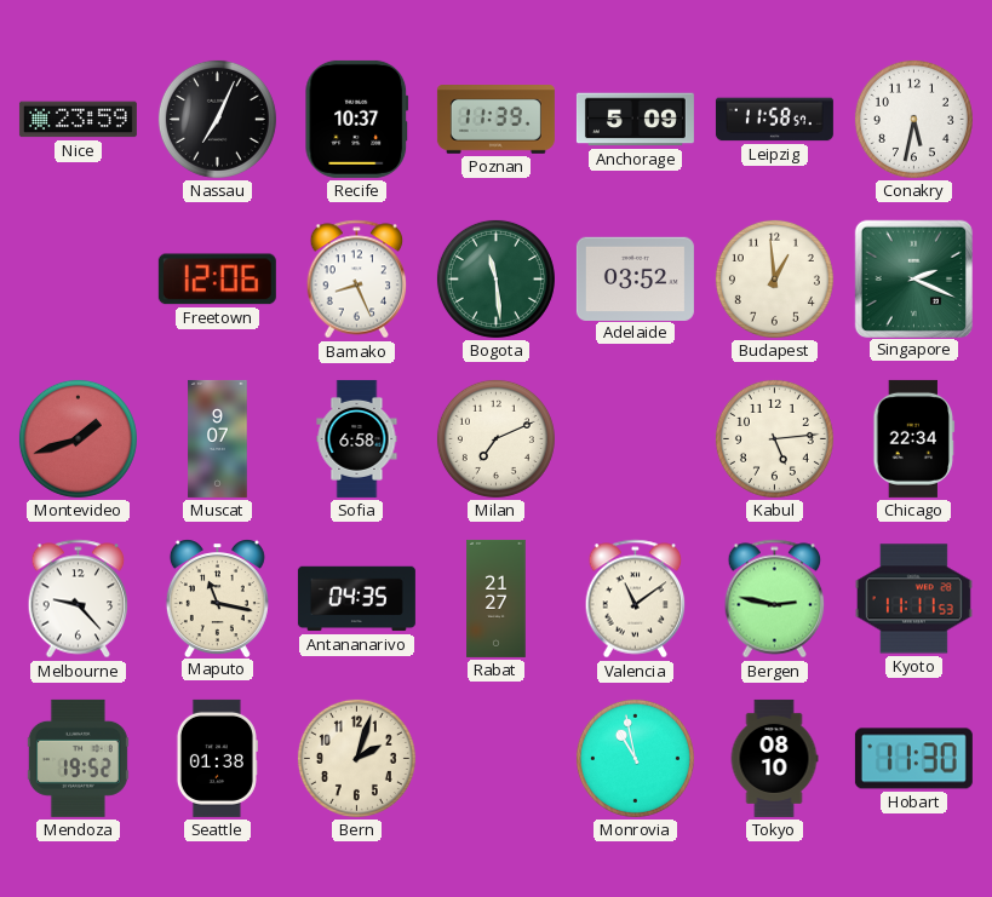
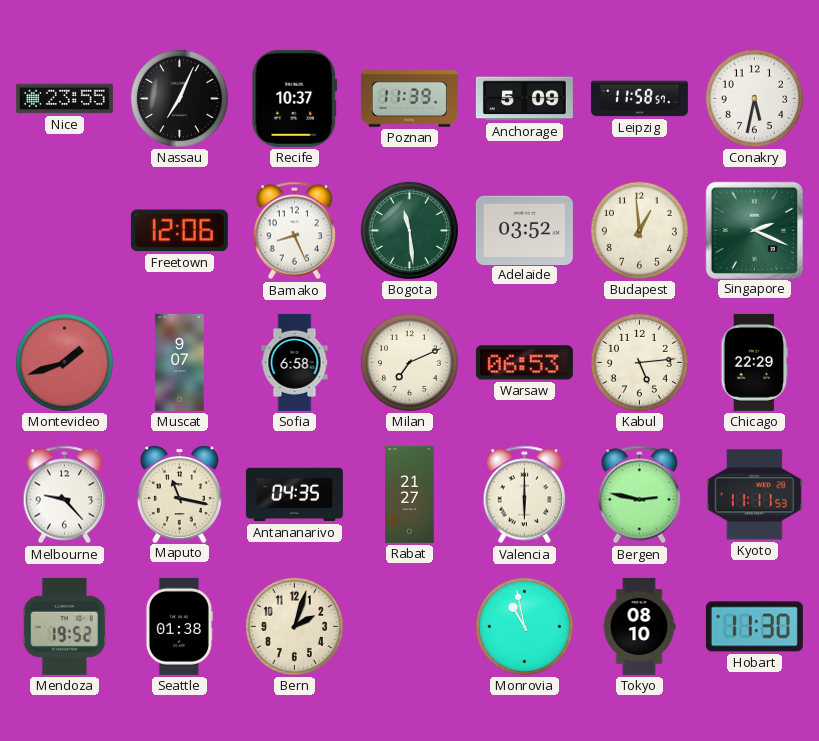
Nice: 23:59 -> 23:55
Warsaw: none -> 06:53
Chicago: 22:34 -> 22:29
Valencia: 11:09 -> 6:00
